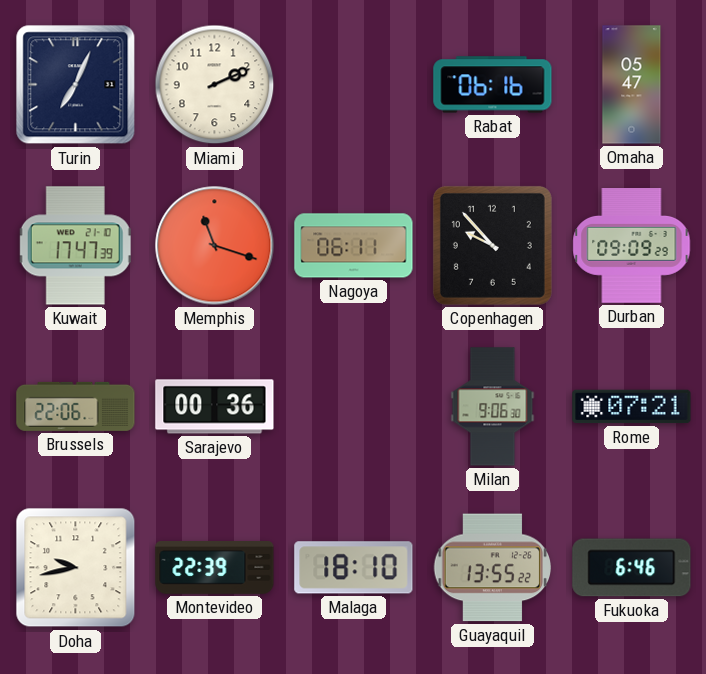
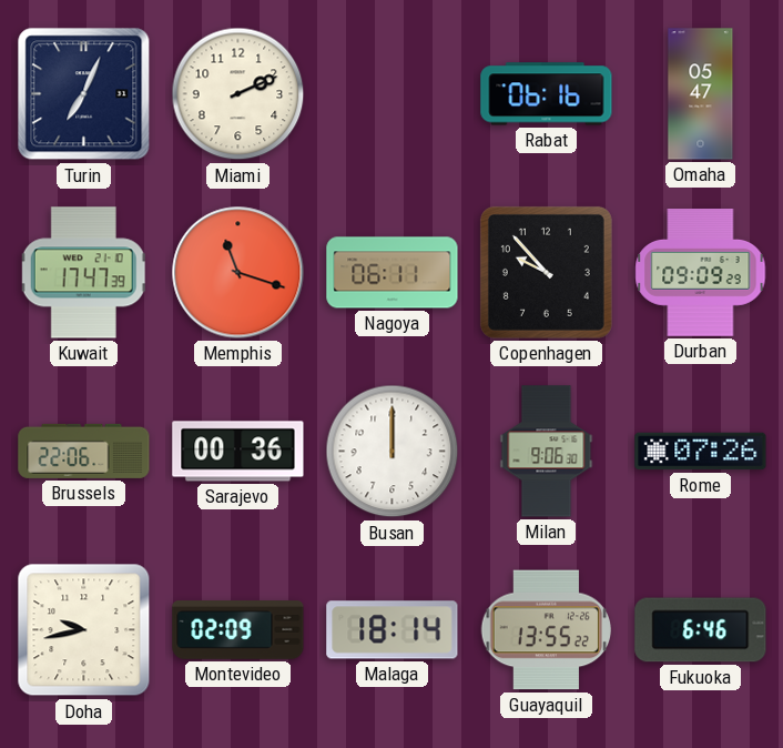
Busan: none -> 12:00
Rome: 07:21 -> 07:26
Montevideo: 22:39 -> 02:09
Malaga: 18:10 -> 18:14
